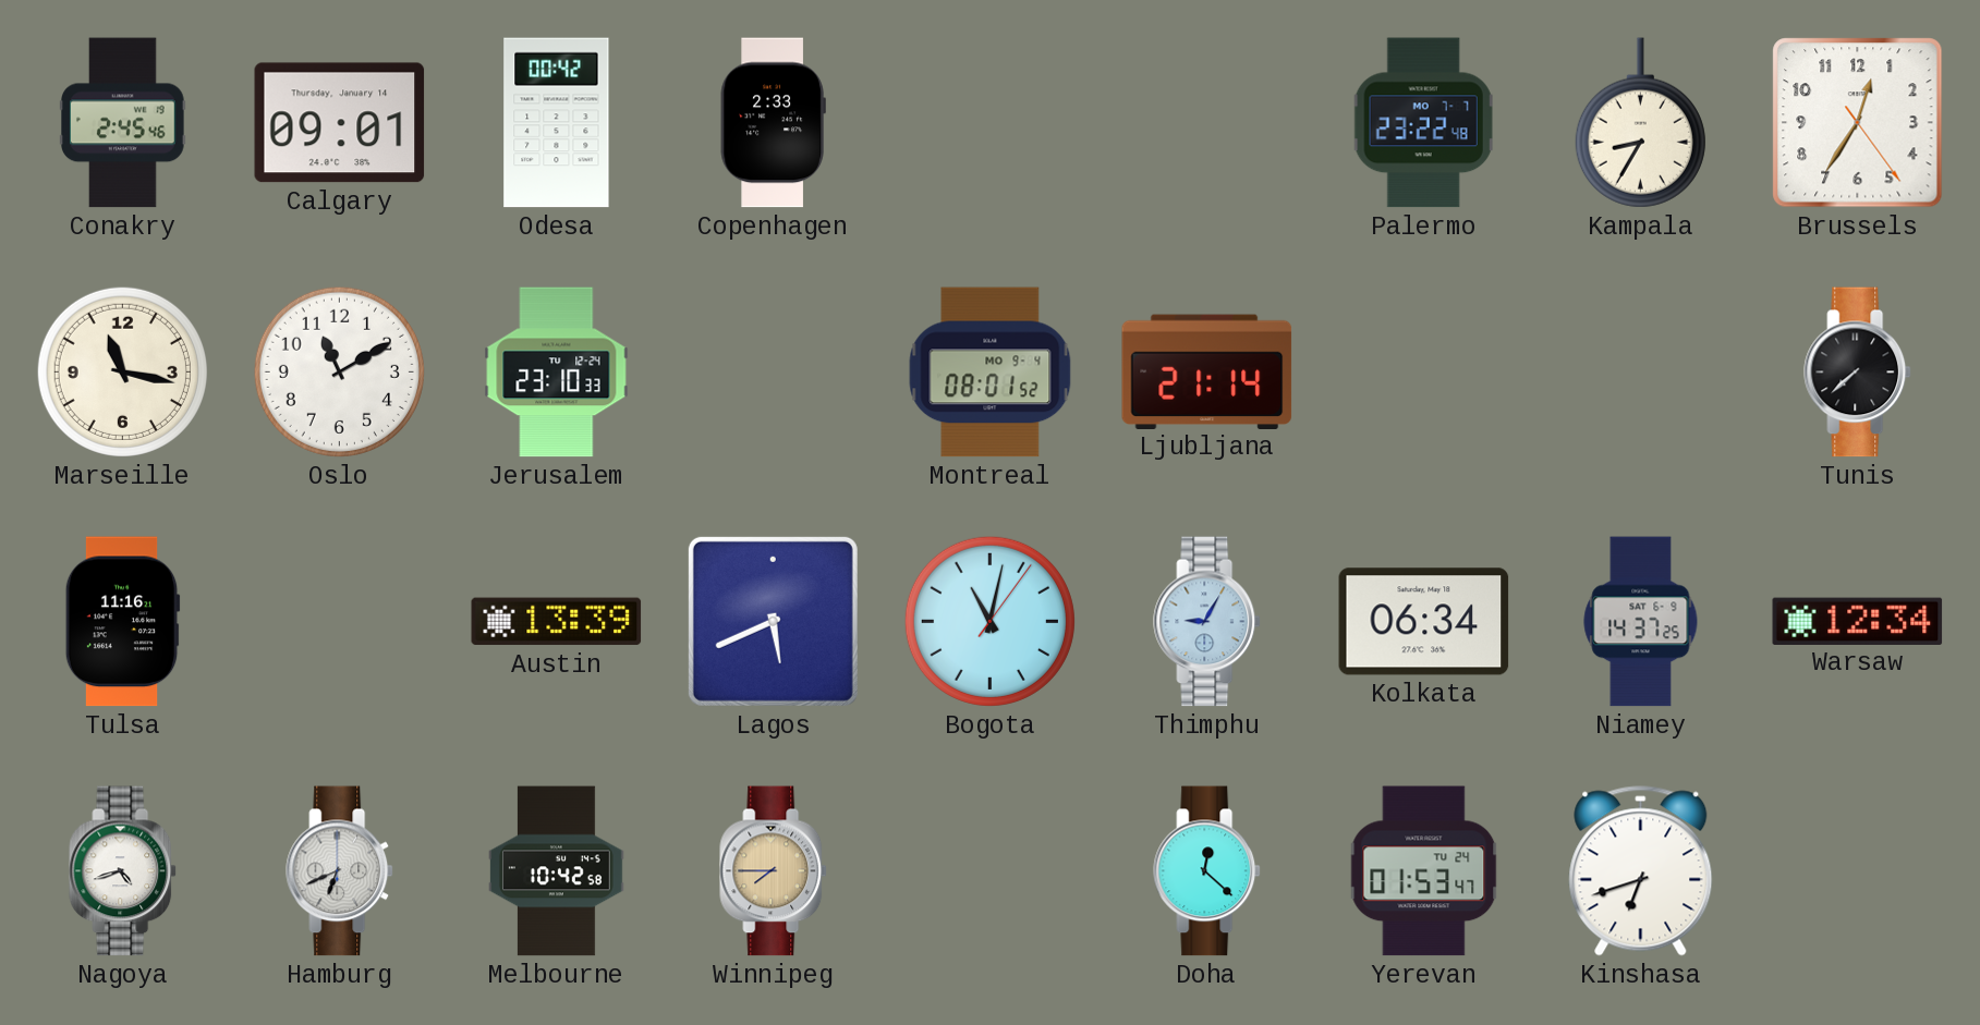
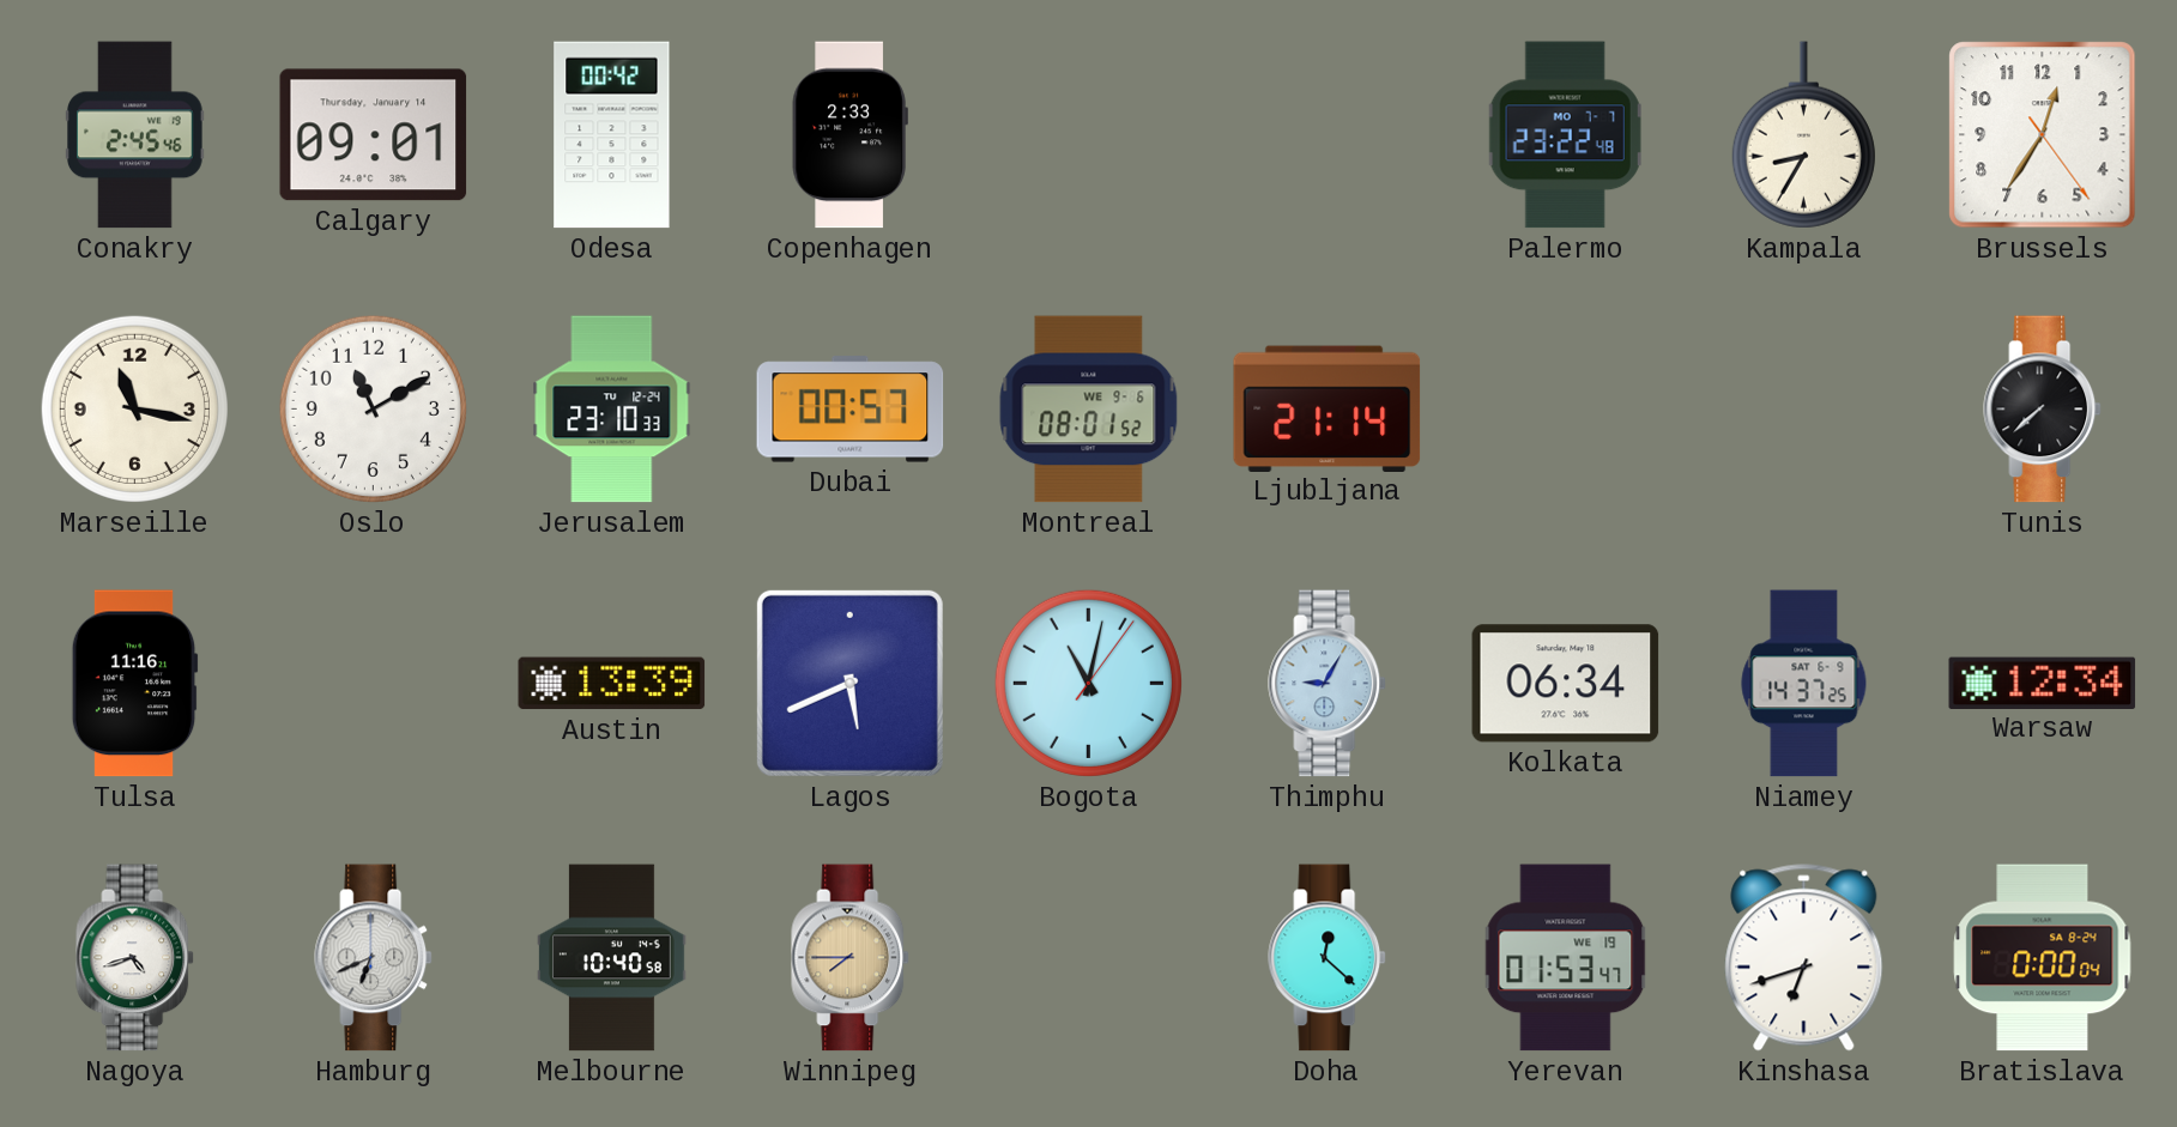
Dubai: none -> 00:57
Montreal date: MO 9-4 -> WE 9-6
Melbourne: 10:42 -> 10:40
Yerevan date: TU 24 -> WE 19
Bratislava: none -> 0:00
